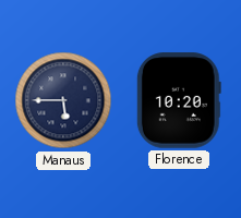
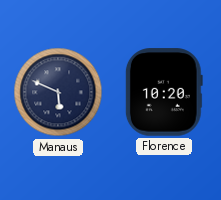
Manaus: 5:45 -> 5:49
